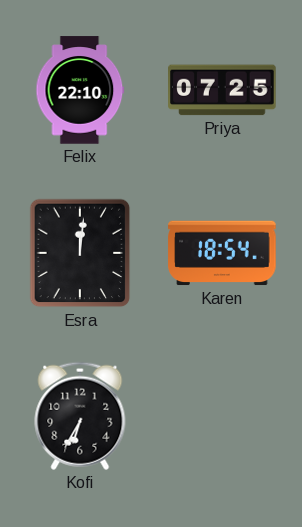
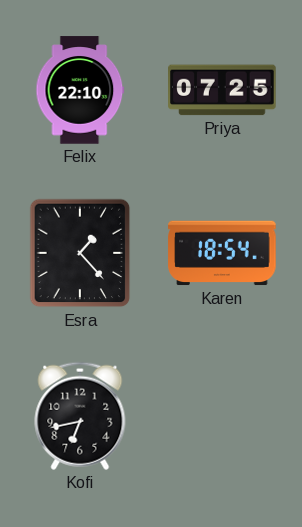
Esra: 12:01 -> 1:23
Kofi: 6:35 -> 6:43
